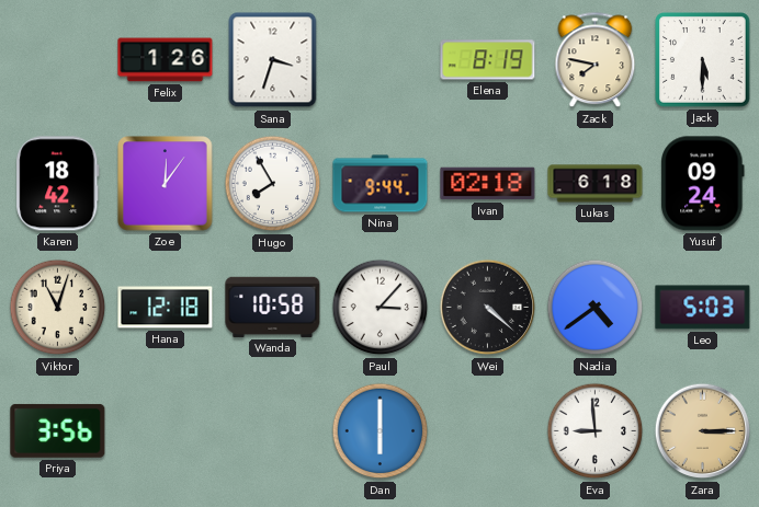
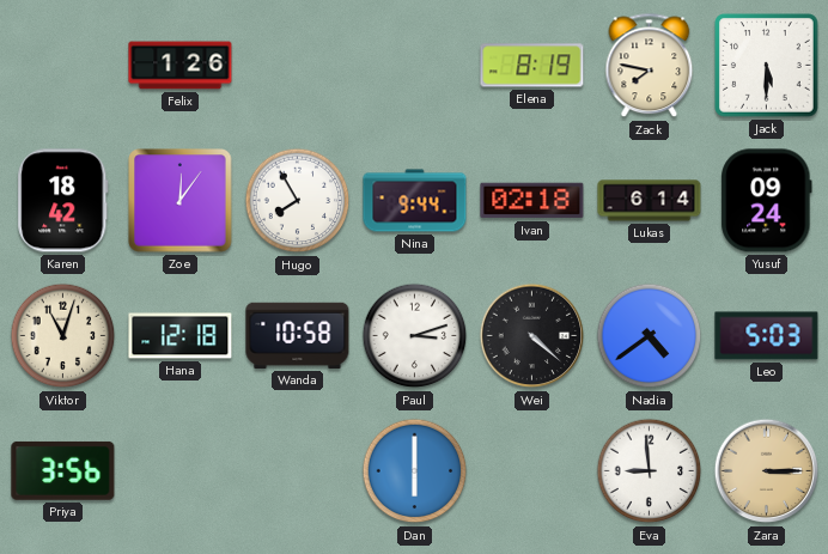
Sana: 3:33 -> none
Lukas: 6:18 -> 6:14
Paul: 3:07 -> 3:12
